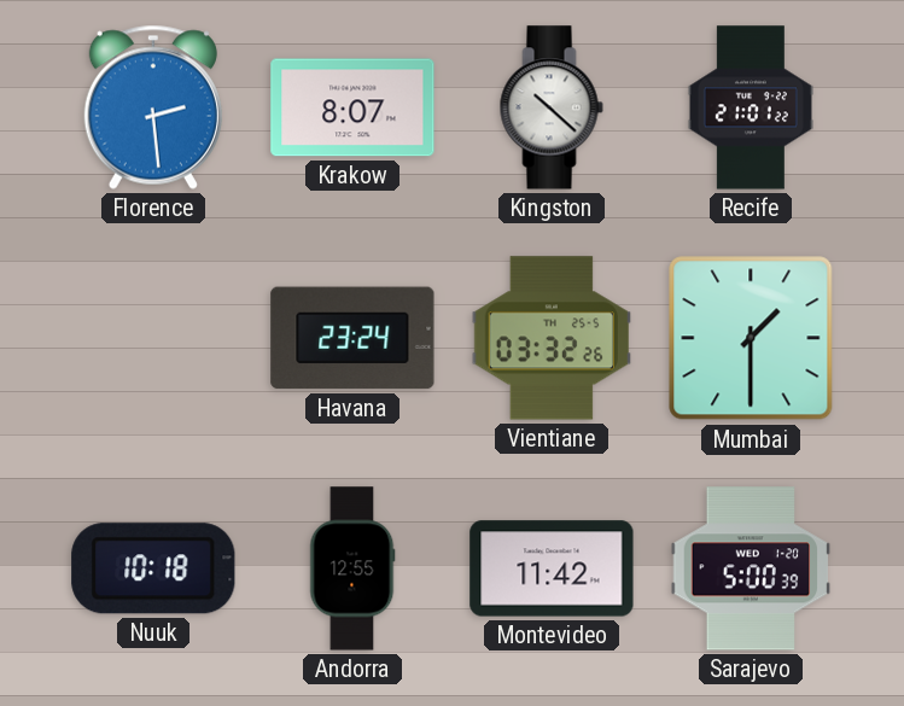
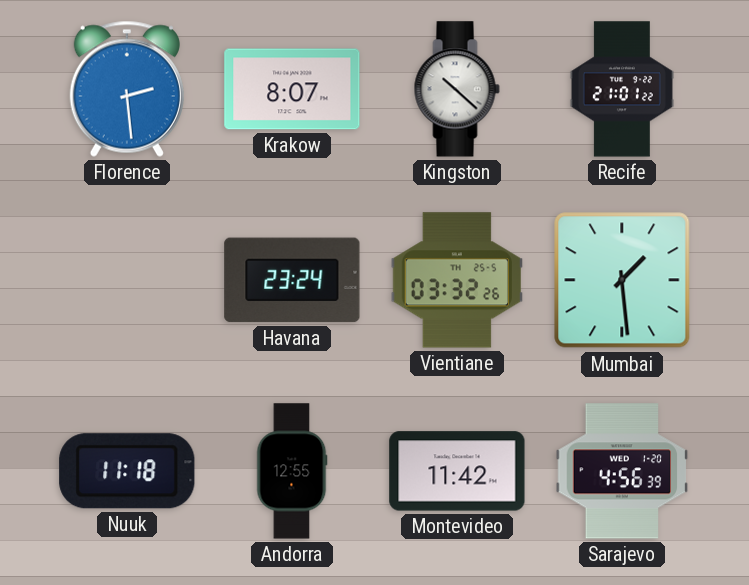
Mumbai: 1:30 -> 1:29
Nuuk: 10:18 -> 11:18
Sarajevo: 5:00 -> 4:56
